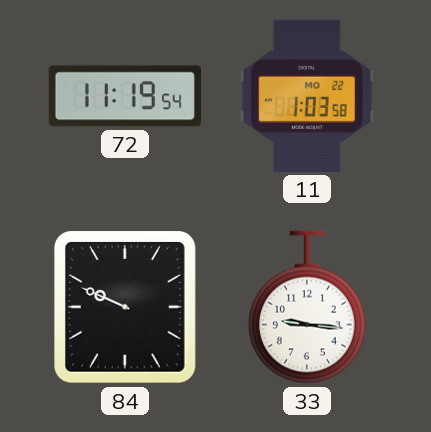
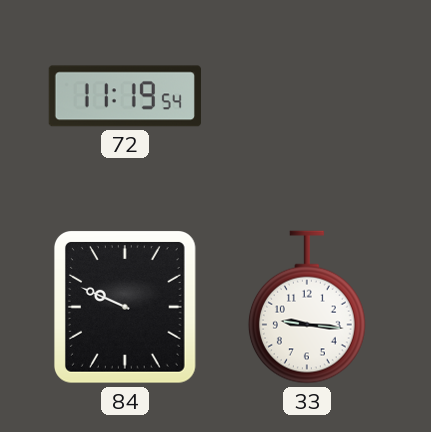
11: 1:03 -> none
